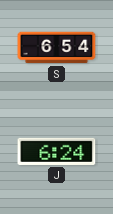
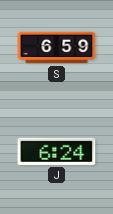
S: 6:54 -> 6:59
